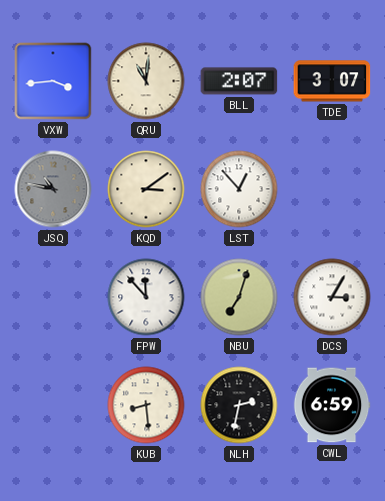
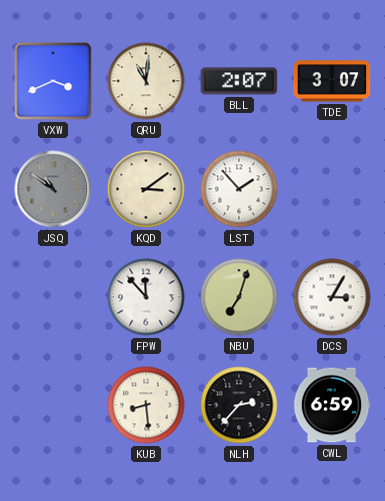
VXW: 3:44 -> 3:41
JSQ: 10:47 -> 10:51
LST: 12:53 -> 1:53
NLH: 2:32 -> 2:37
